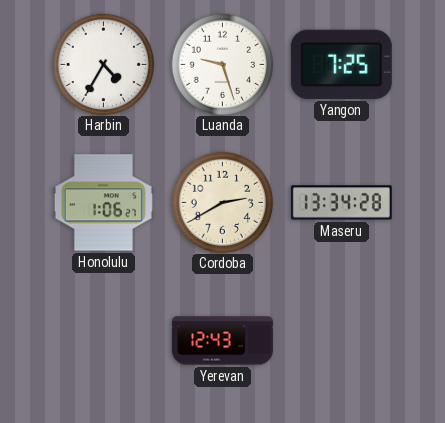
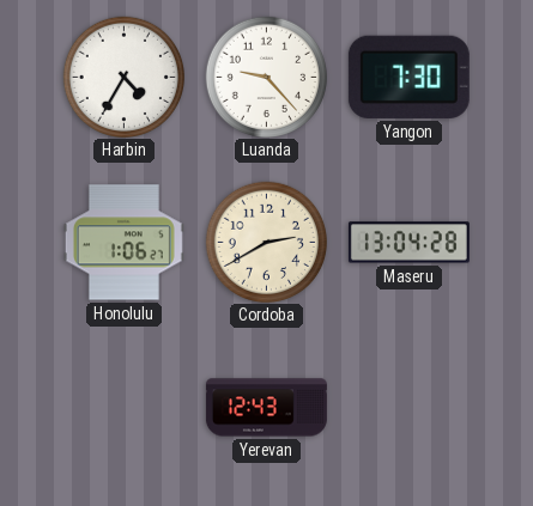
Luanda: 9:27 -> 9:23
Yangon: 7:25 -> 7:30
Maseru: 13:34 -> 13:04
